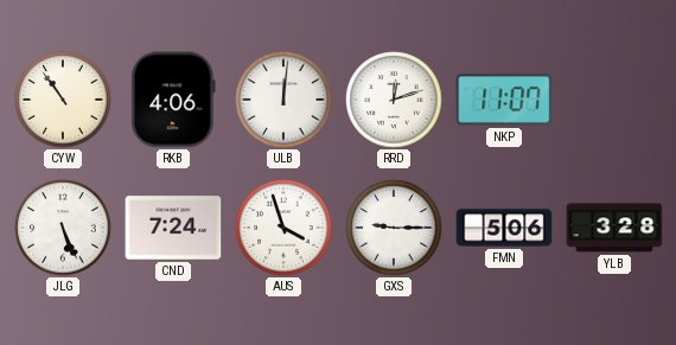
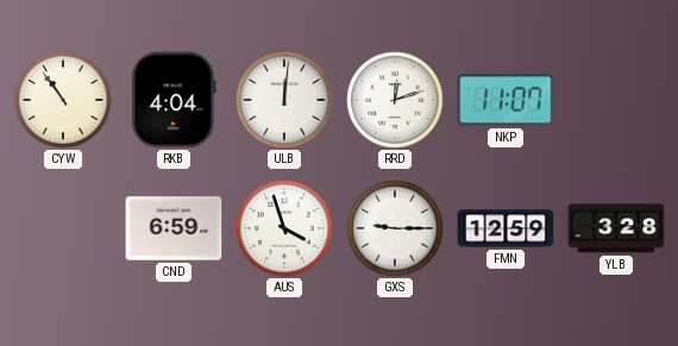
RKB: 4:06 -> 4:04
JLG: 5:26 -> none
CND: 7:24 -> 6:59
FMN: 5:06 -> 12:59
